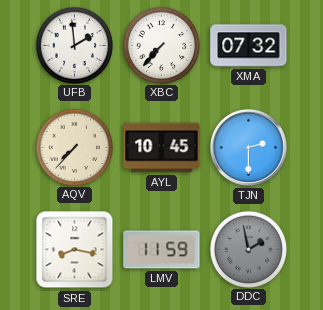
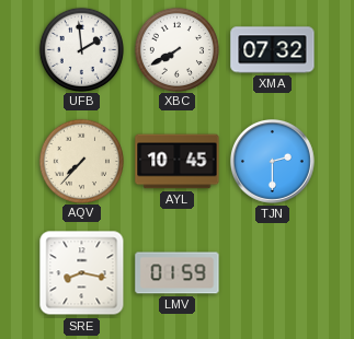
XBC: 7:37 -> 7:40
LMV: 11:59 -> 01:59
DDC: 1:58 -> none
